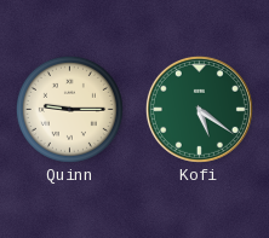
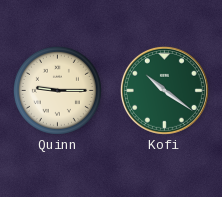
Kofi: 5:21 -> 10:21
